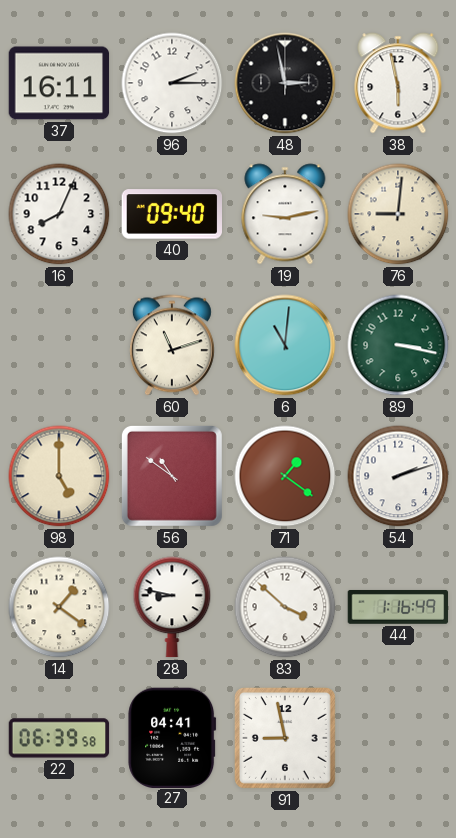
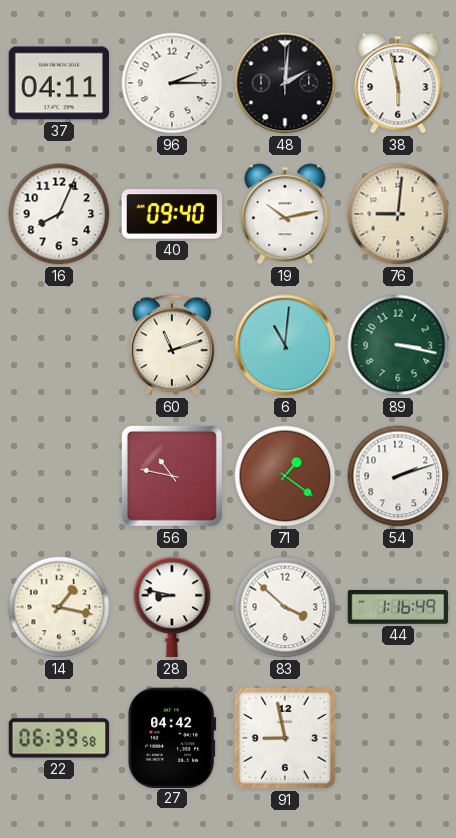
37: 16:11 -> 04:11
48: 2:58 -> 2:01
19: 9:13 -> 10:13
98: 5:00 -> none
56: 10:51 -> 10:47
14: 1:21 -> 1:17
27: 04:41 -> 04:42
